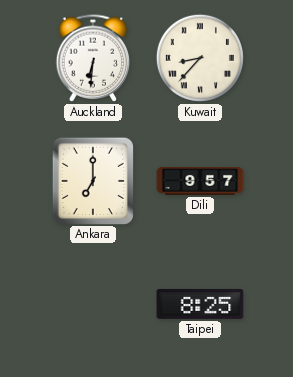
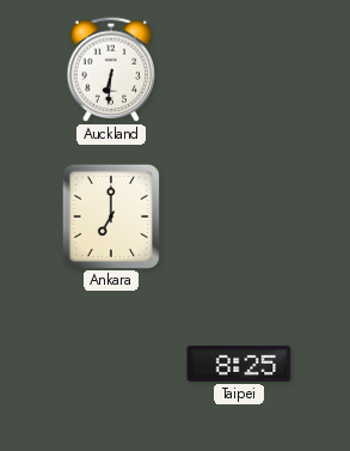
Kuwait: 8:37 -> none
Dili: 9:57 -> none
